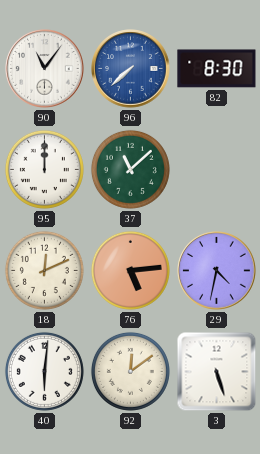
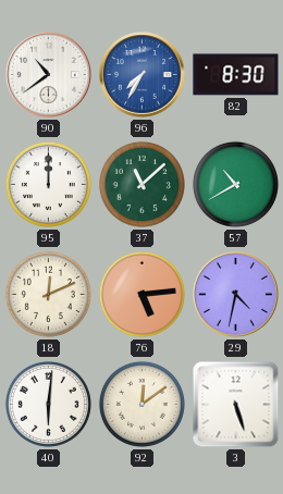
90: 11:06 -> 10:39
96: 7:38 -> 7:35
57: none -> 10:40
